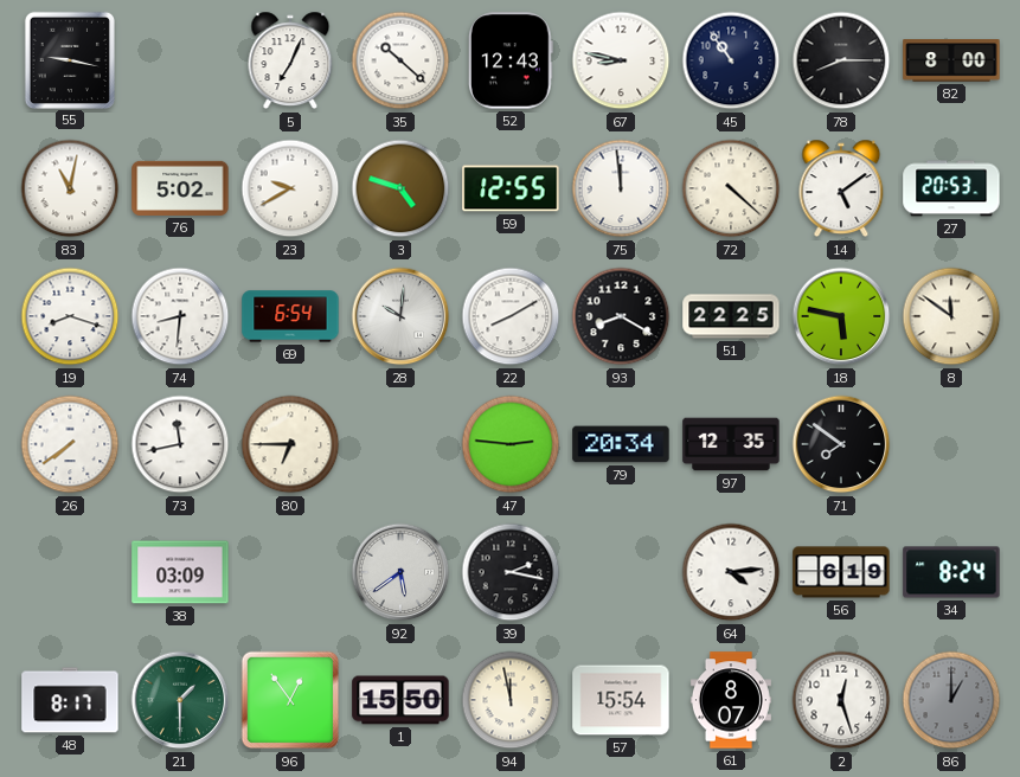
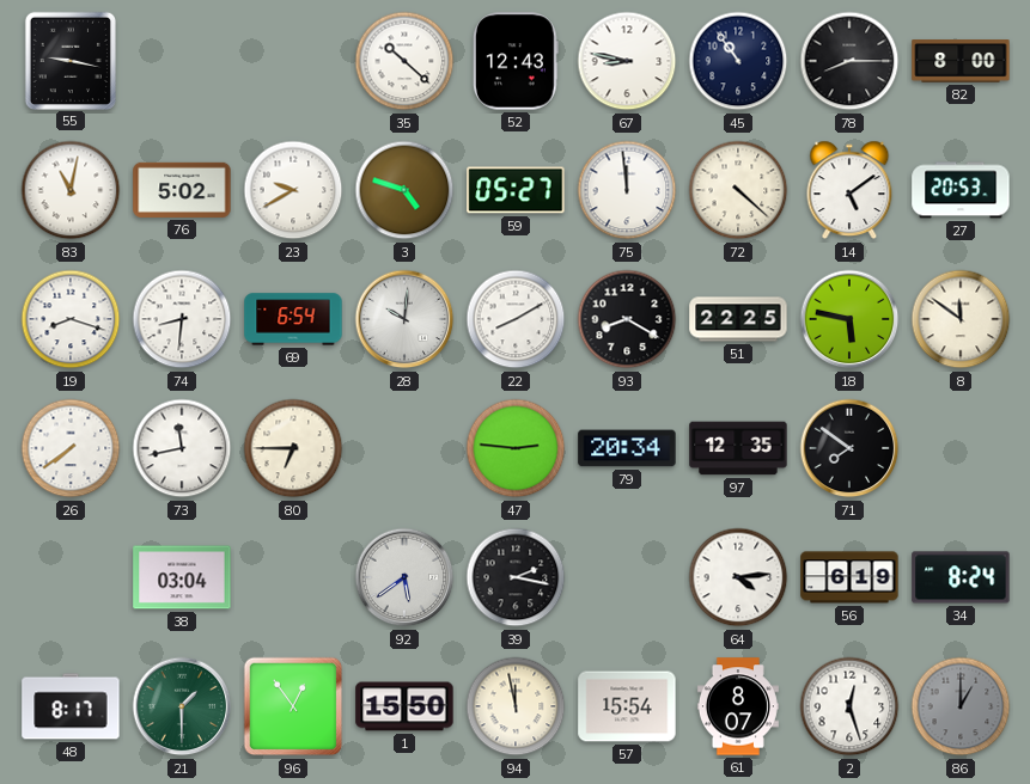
5: 7:04 -> none
59: 12:55 -> 05:27
38: 03:09 -> 03:04
